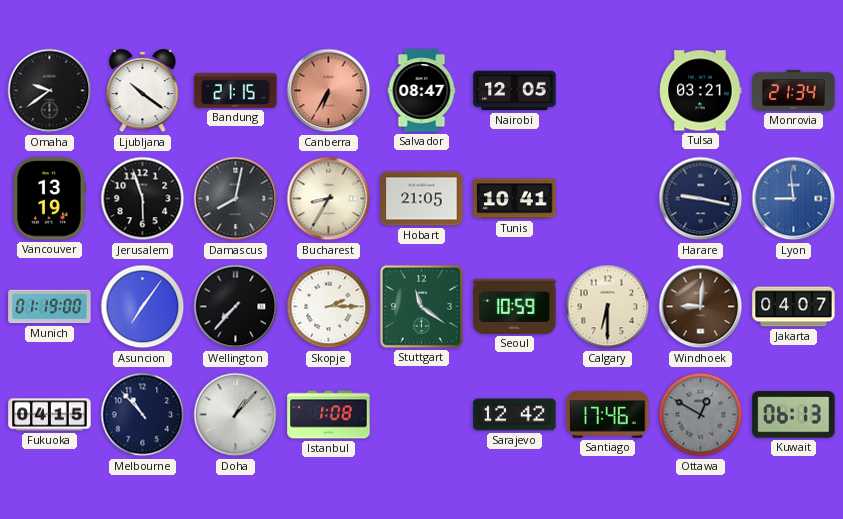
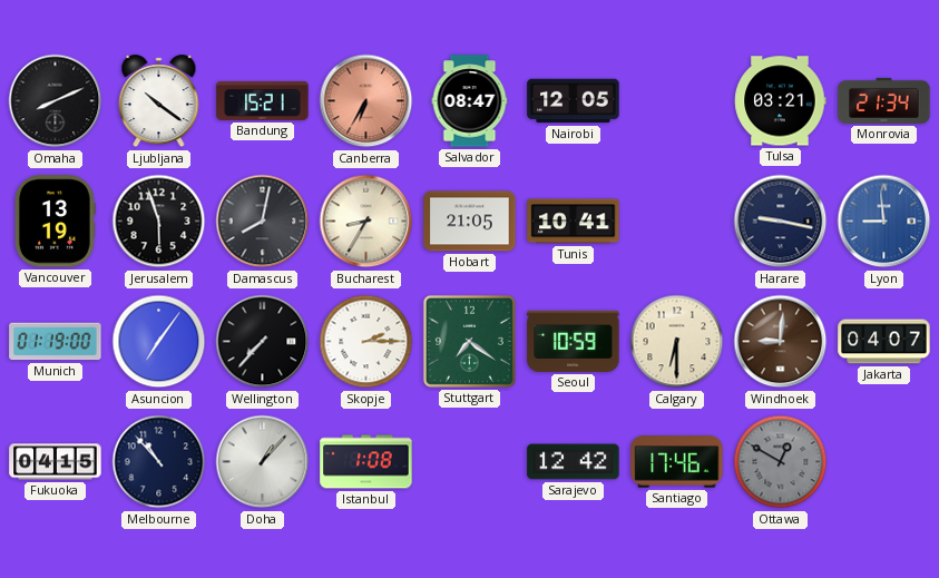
Omaha: 9:39 -> 8:11
Bandung: 21:15 -> 15:21
Stuttgart: 11:21 -> 7:21
Kuwait: 06:13 -> none
